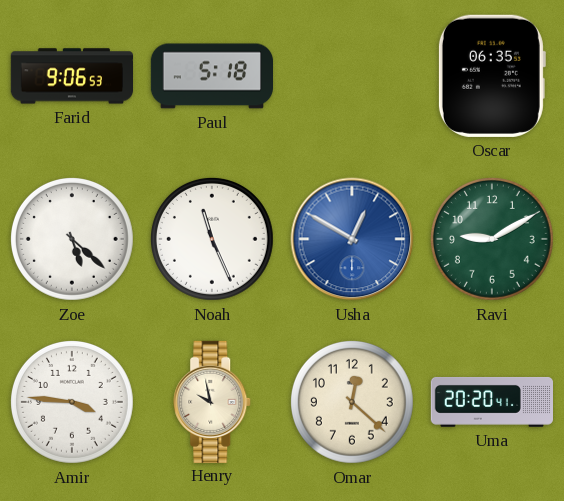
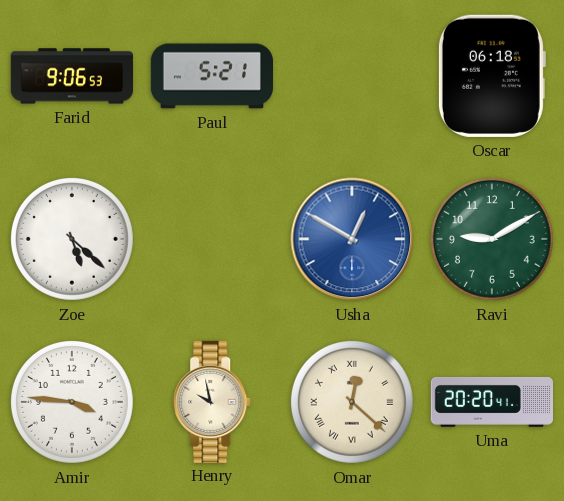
Paul: 5:18 -> 5:21
Oscar: 06:35 -> 06:18
Noah: 11:26 -> none
Omar numerals: Arabic -> Roman
